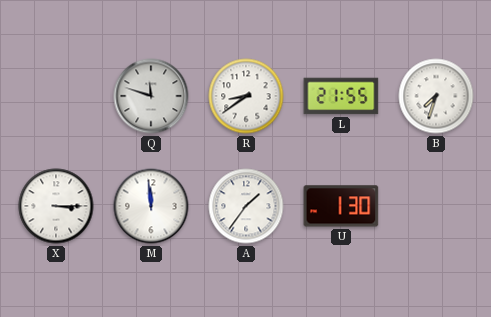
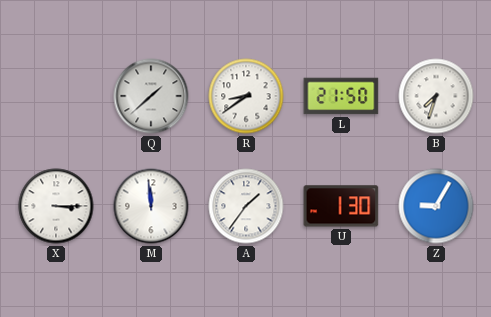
Q: 11:48 -> 1:38
L: 21:55 -> 21:50
Z: none -> 9:05
